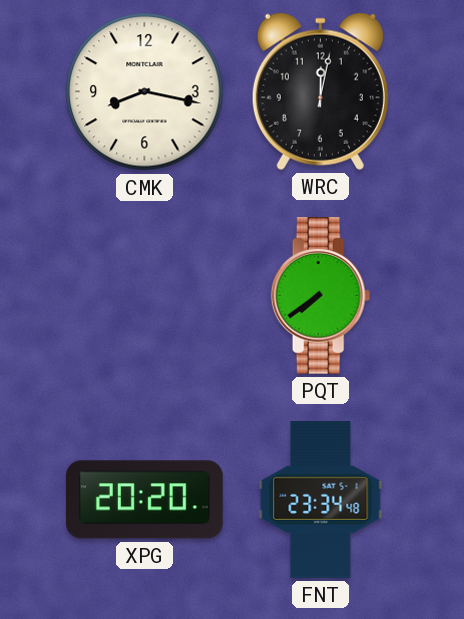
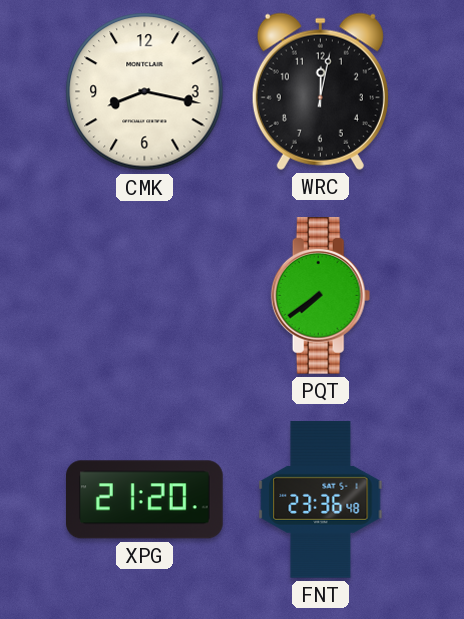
XPG: 20:20 -> 21:20
FNT: 23:34 -> 23:36
